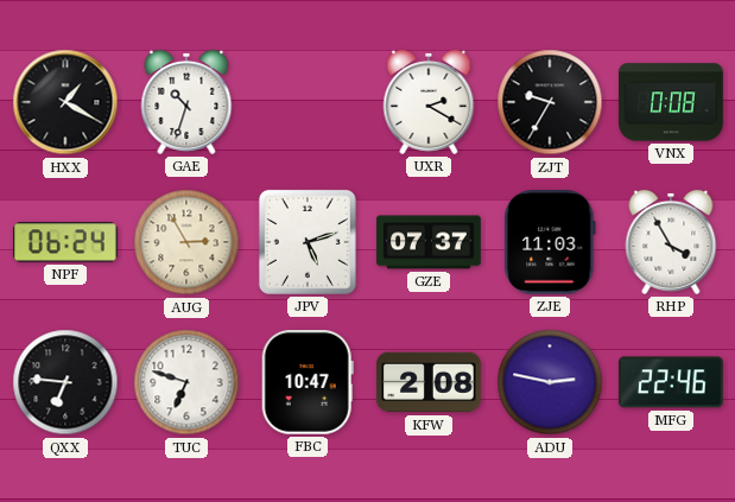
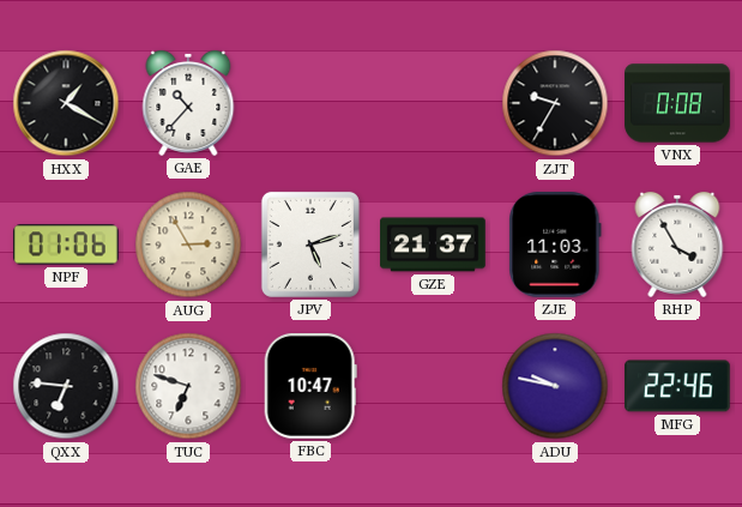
GAE: 10:33 -> 10:37
UXR: 2:20 -> none
NPF: 06:24 -> 01:06
GZE: 07:37 -> 21:37
KFW: 2:08 -> none
ADU: 2:47 -> 9:47
